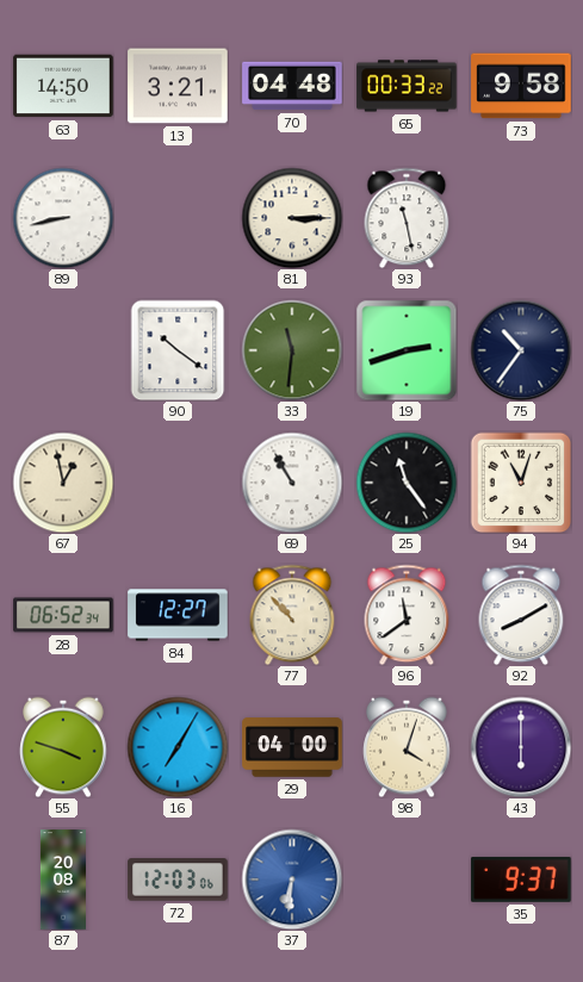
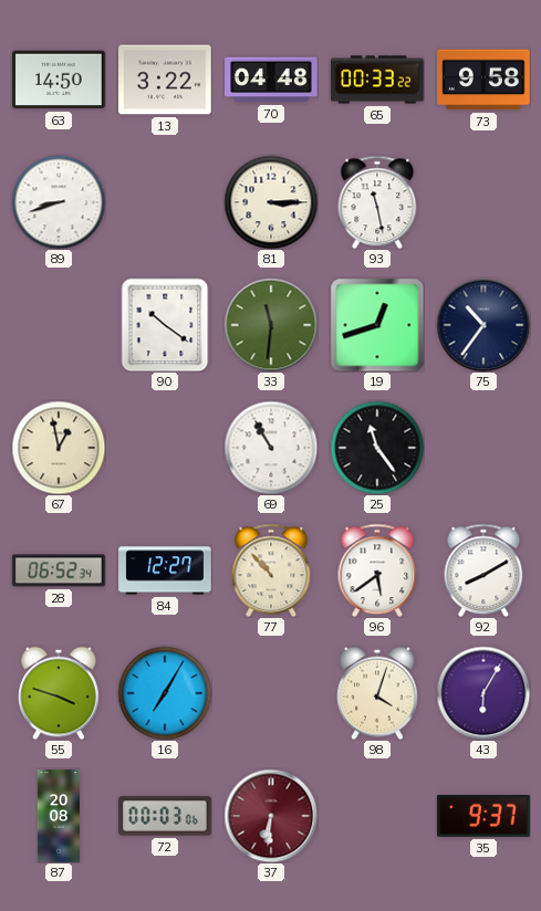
13: 3:21 -> 3:22
89: 8:43 -> 8:42
19: 2:42 -> 12:42
94: 11:03 -> none
96: 11:39 -> 5:39
29: 04:00 -> none
43: 6:00 -> 6:05
72: 12:03 -> 00:03
37 dial: blue -> burgundy
